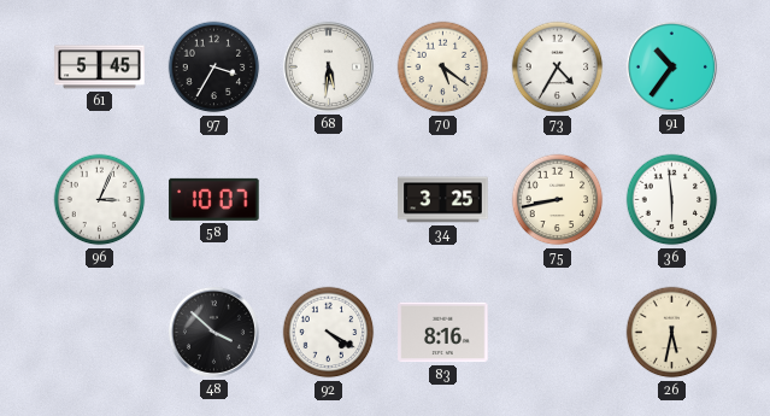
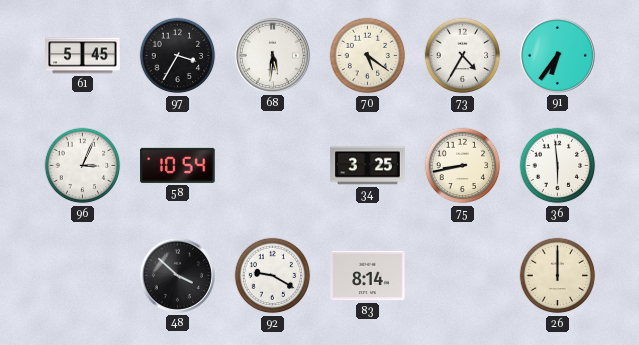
91: 10:36 -> 6:36
58: 10:07 -> 10:54
92: 4:20 -> 9:20
83: 8:16 -> 8:14
26: 5:32 -> 12:00
